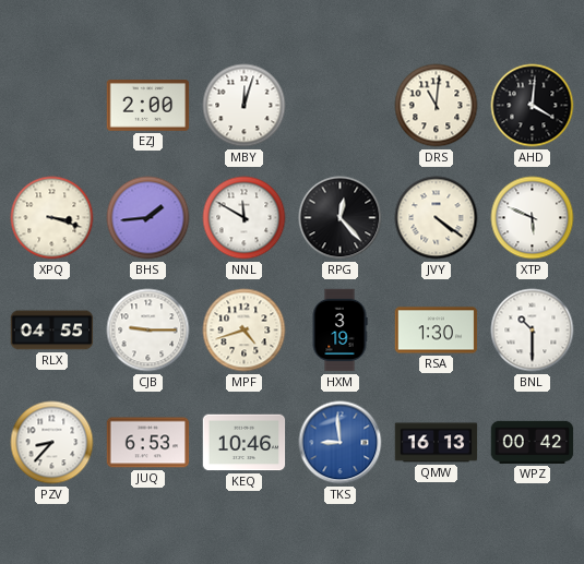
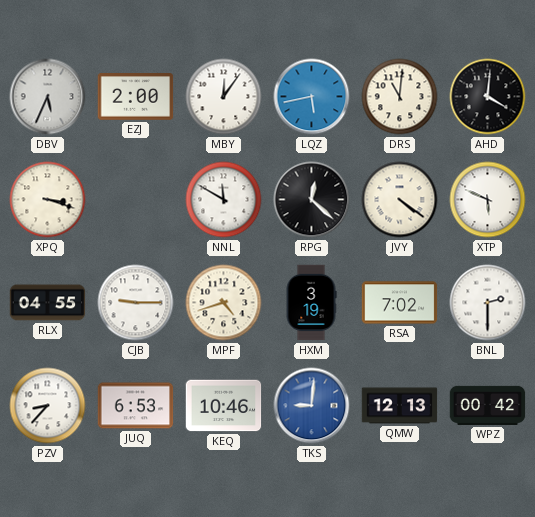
DBV: none -> 5:34
MBY: 12:03 -> 12:06
LQZ: none -> 5:43
BHS: 1:44 -> none
RPG: 12:23 -> 12:22
RSA: 1:30 -> 7:02
BNL: 10:30 -> 2:30
TKS: 8:59 -> 9:01
QMW: 16:13 -> 12:13
